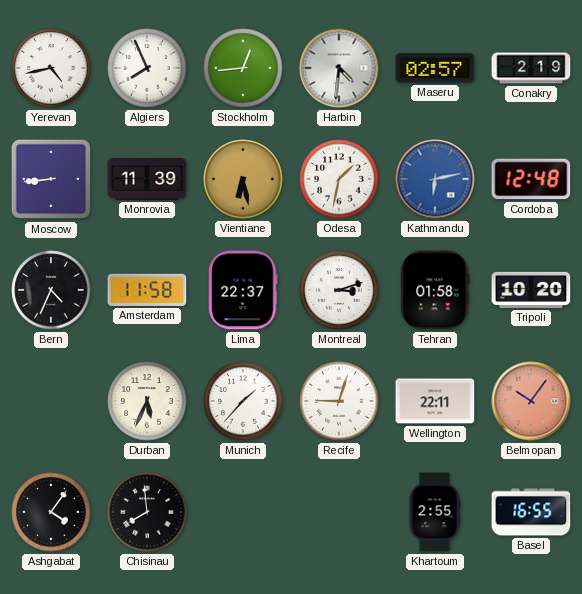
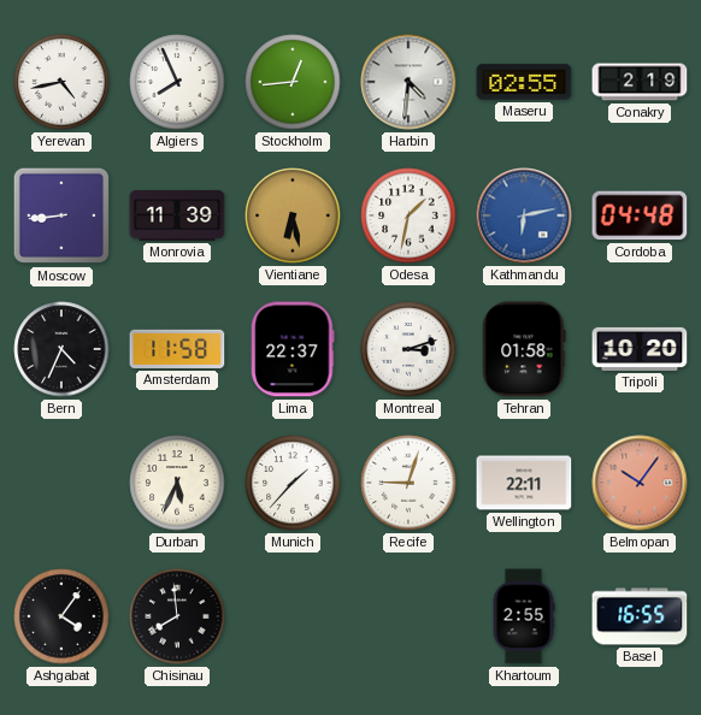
Maseru: 02:57 -> 02:55
Cordoba: 12:48 -> 04:48
